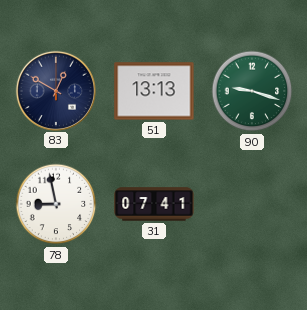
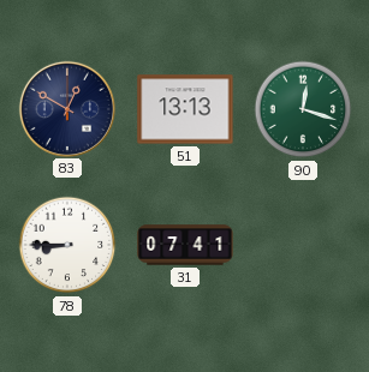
90: 9:18 -> 12:18
78: 8:58 -> 8:45
